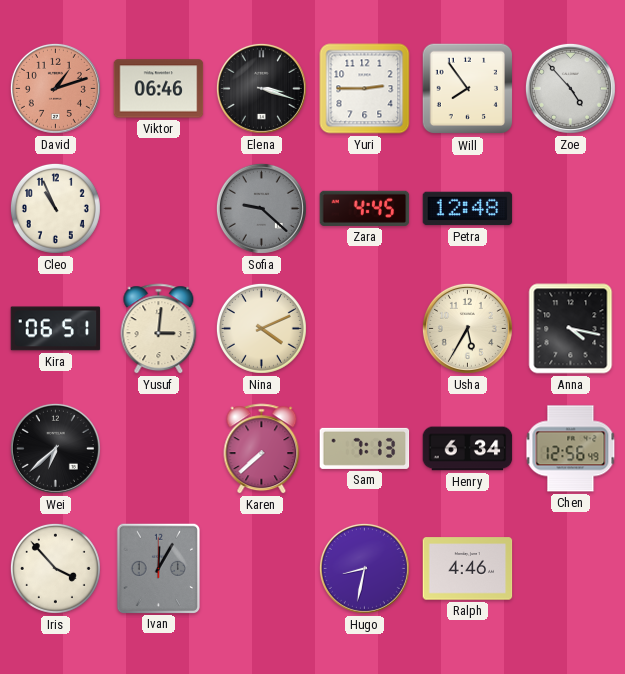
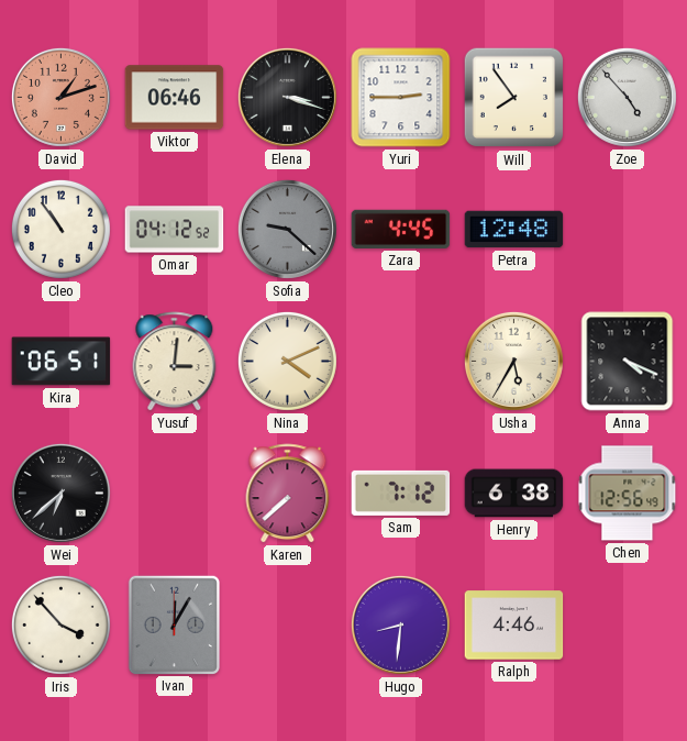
Cleo: 10:56 -> 10:54
Omar: none -> 04:12
Anna: 4:17 -> 4:19
Sam: 7:13 -> 7:12
Henry: 6:34 -> 6:38
Hugo: 8:32 -> 8:31
